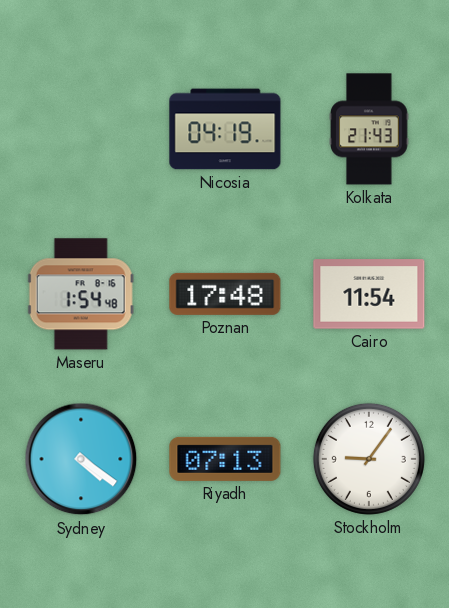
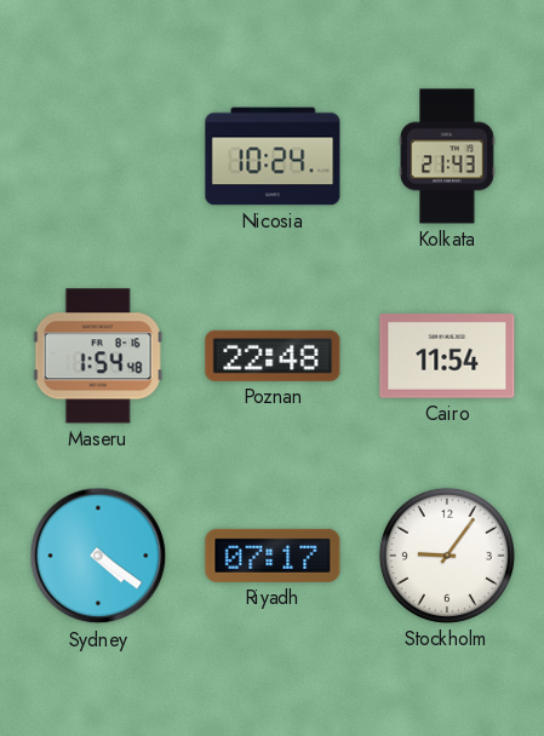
Nicosia: 04:19 -> 10:24
Poznan: 17:48 -> 22:48
Riyadh: 07:13 -> 07:17
